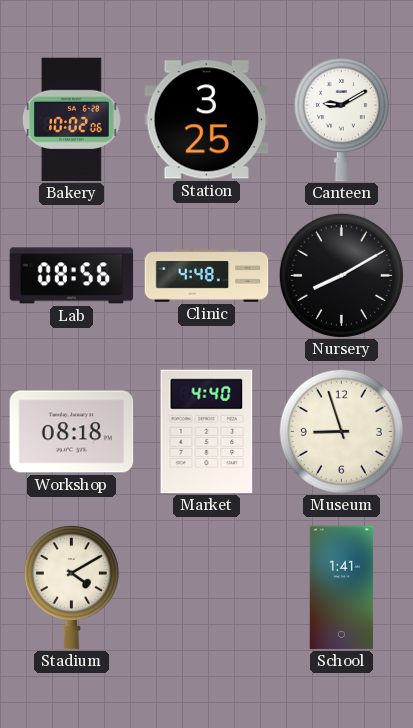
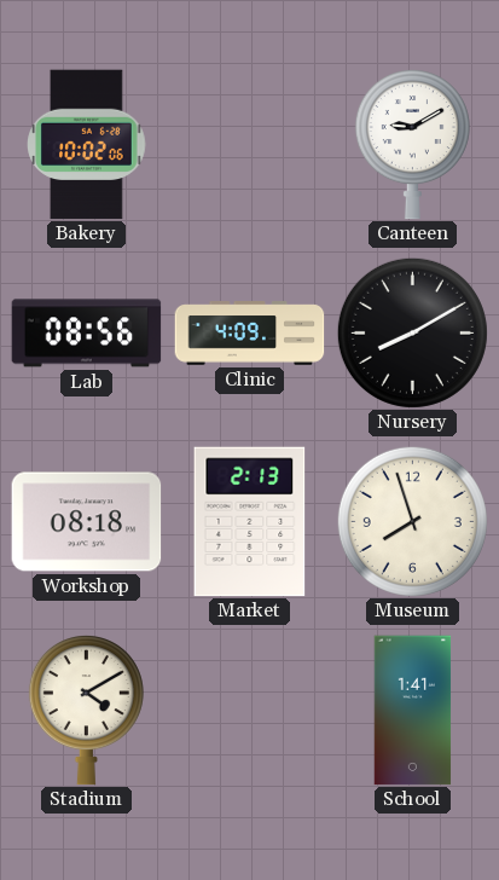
Station: 3:25 -> none
Clinic: 4:48 -> 4:09
Market: 4:40 -> 2:13
Museum: 8:57 -> 7:57
